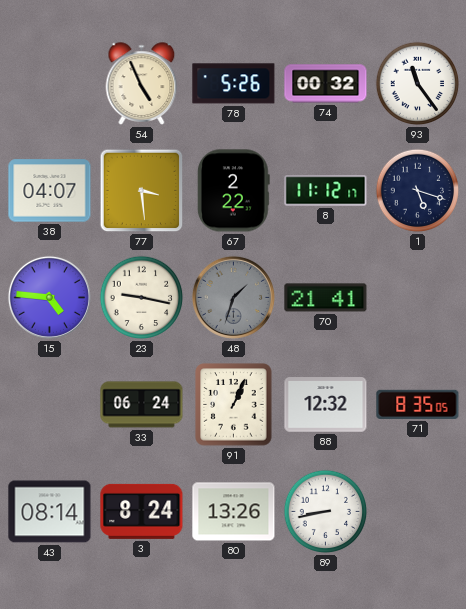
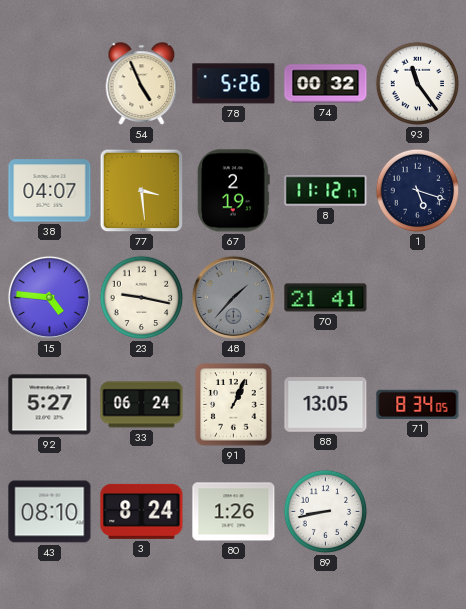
67: 2:22 -> 2:19
48: 1:33 -> 1:37
92: none -> 5:27
88: 12:32 -> 13:05
71: 8:35 -> 8:34
43: 08:14 -> 08:10
80: 13:26 -> 1:26
